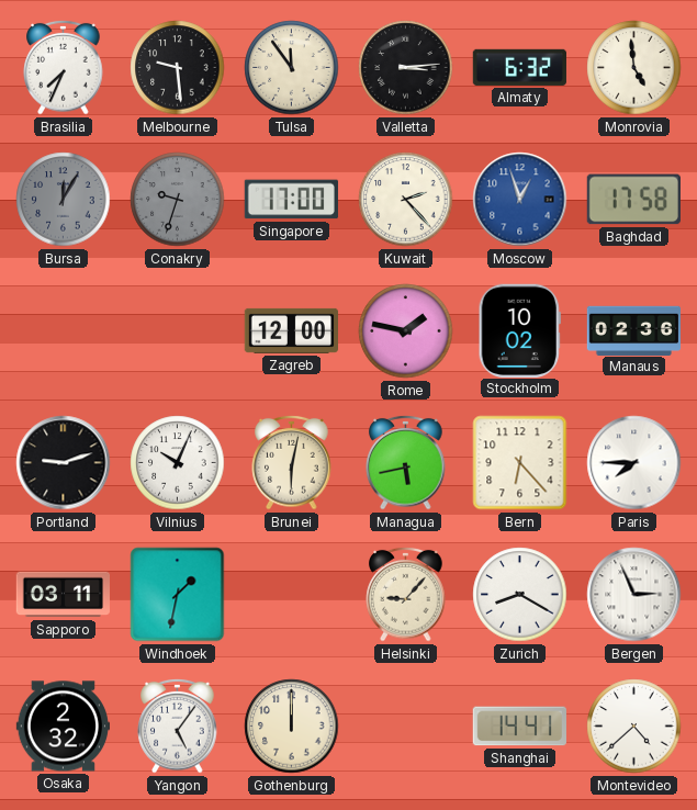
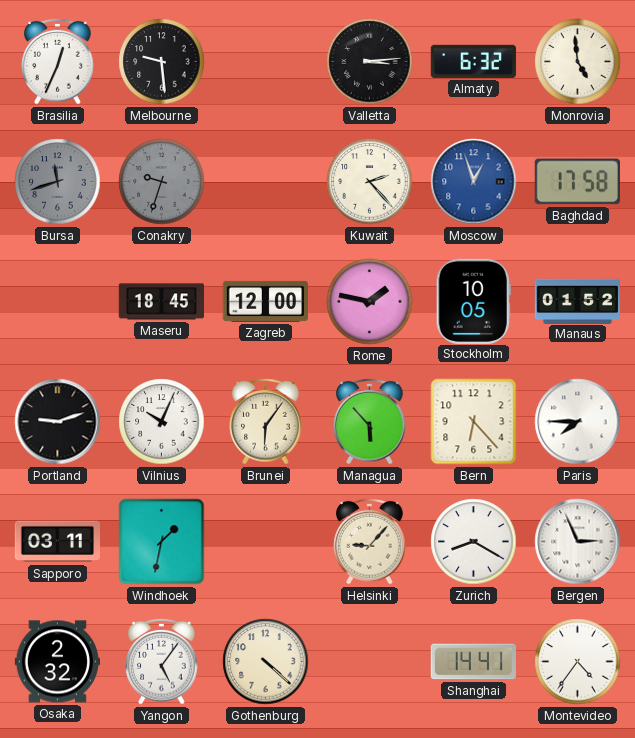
Brasilia: 7:34 -> 12:34
Tulsa: 11:54 -> none
Bursa: 12:05 -> 11:42
Singapore: 17:00 -> none
Maseru: none -> 18:45
Stockholm: 10:02 -> 10:05
Manaus: 02:36 -> 01:52
Brunei: 6:02 -> 6:06
Managua: 5:43 -> 5:53
Gothenburg: 12:00 -> 4:22
Montevideo: 4:38 -> 4:36
